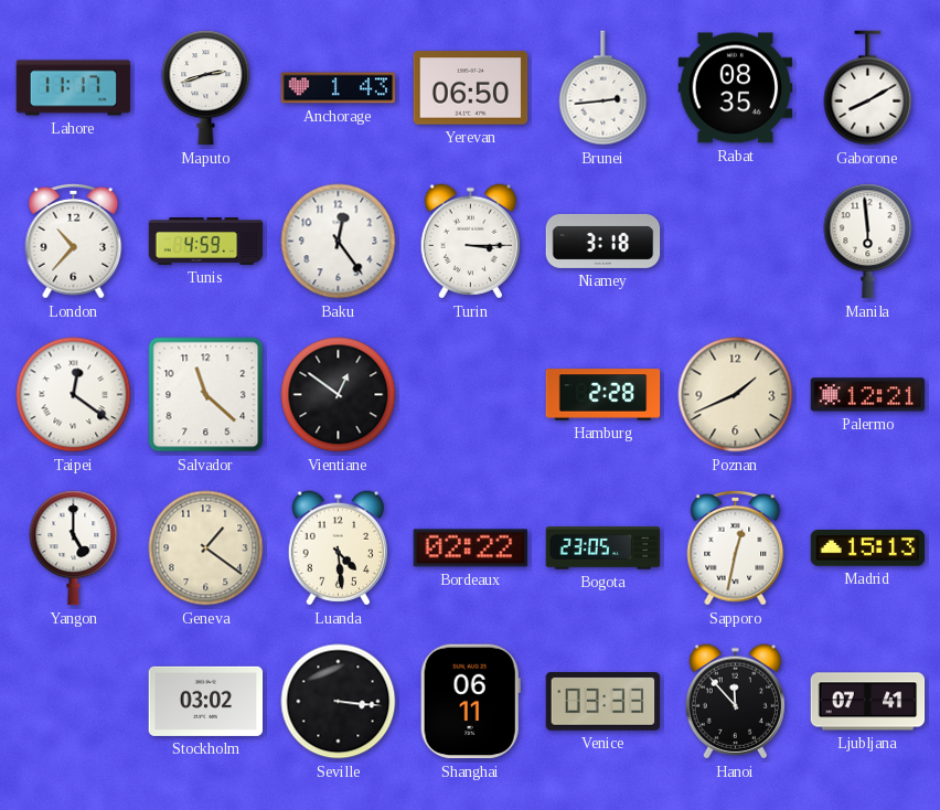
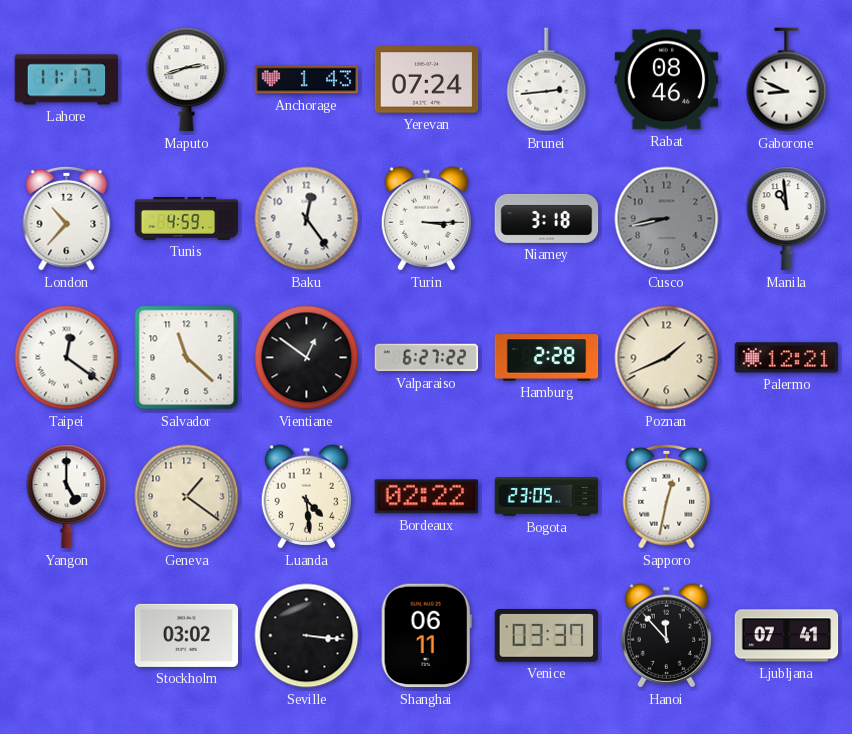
Yerevan: 06:50 -> 07:24
Rabat: 08:35 -> 08:46
Gaborone: 8:10 -> 8:49
Cusco: none -> 8:43
Manila: 5:59 -> 10:59
Valparaiso: none -> 6:27
Madrid: 15:13 -> none
Venice: 03:33 -> 03:37
